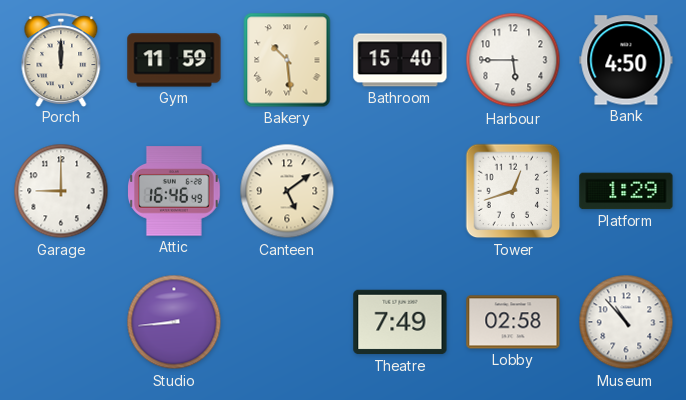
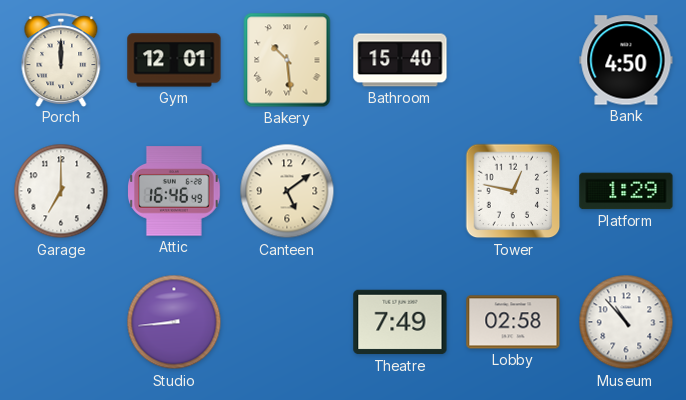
Gym: 11:59 -> 12:01
Harbour: 5:45 -> none
Garage: 9:00 -> 7:00
Tower: 12:42 -> 12:47
